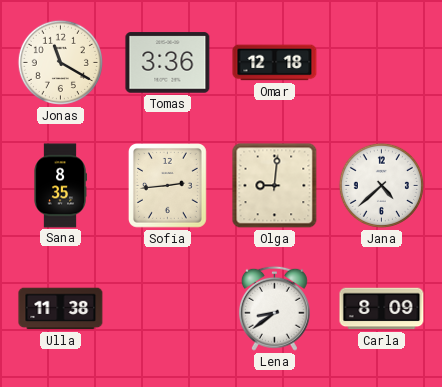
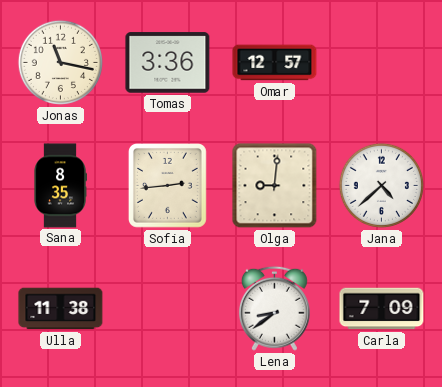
Jonas: 11:20 -> 11:17
Omar: 12:18 -> 12:57
Carla: 8:09 -> 7:09
